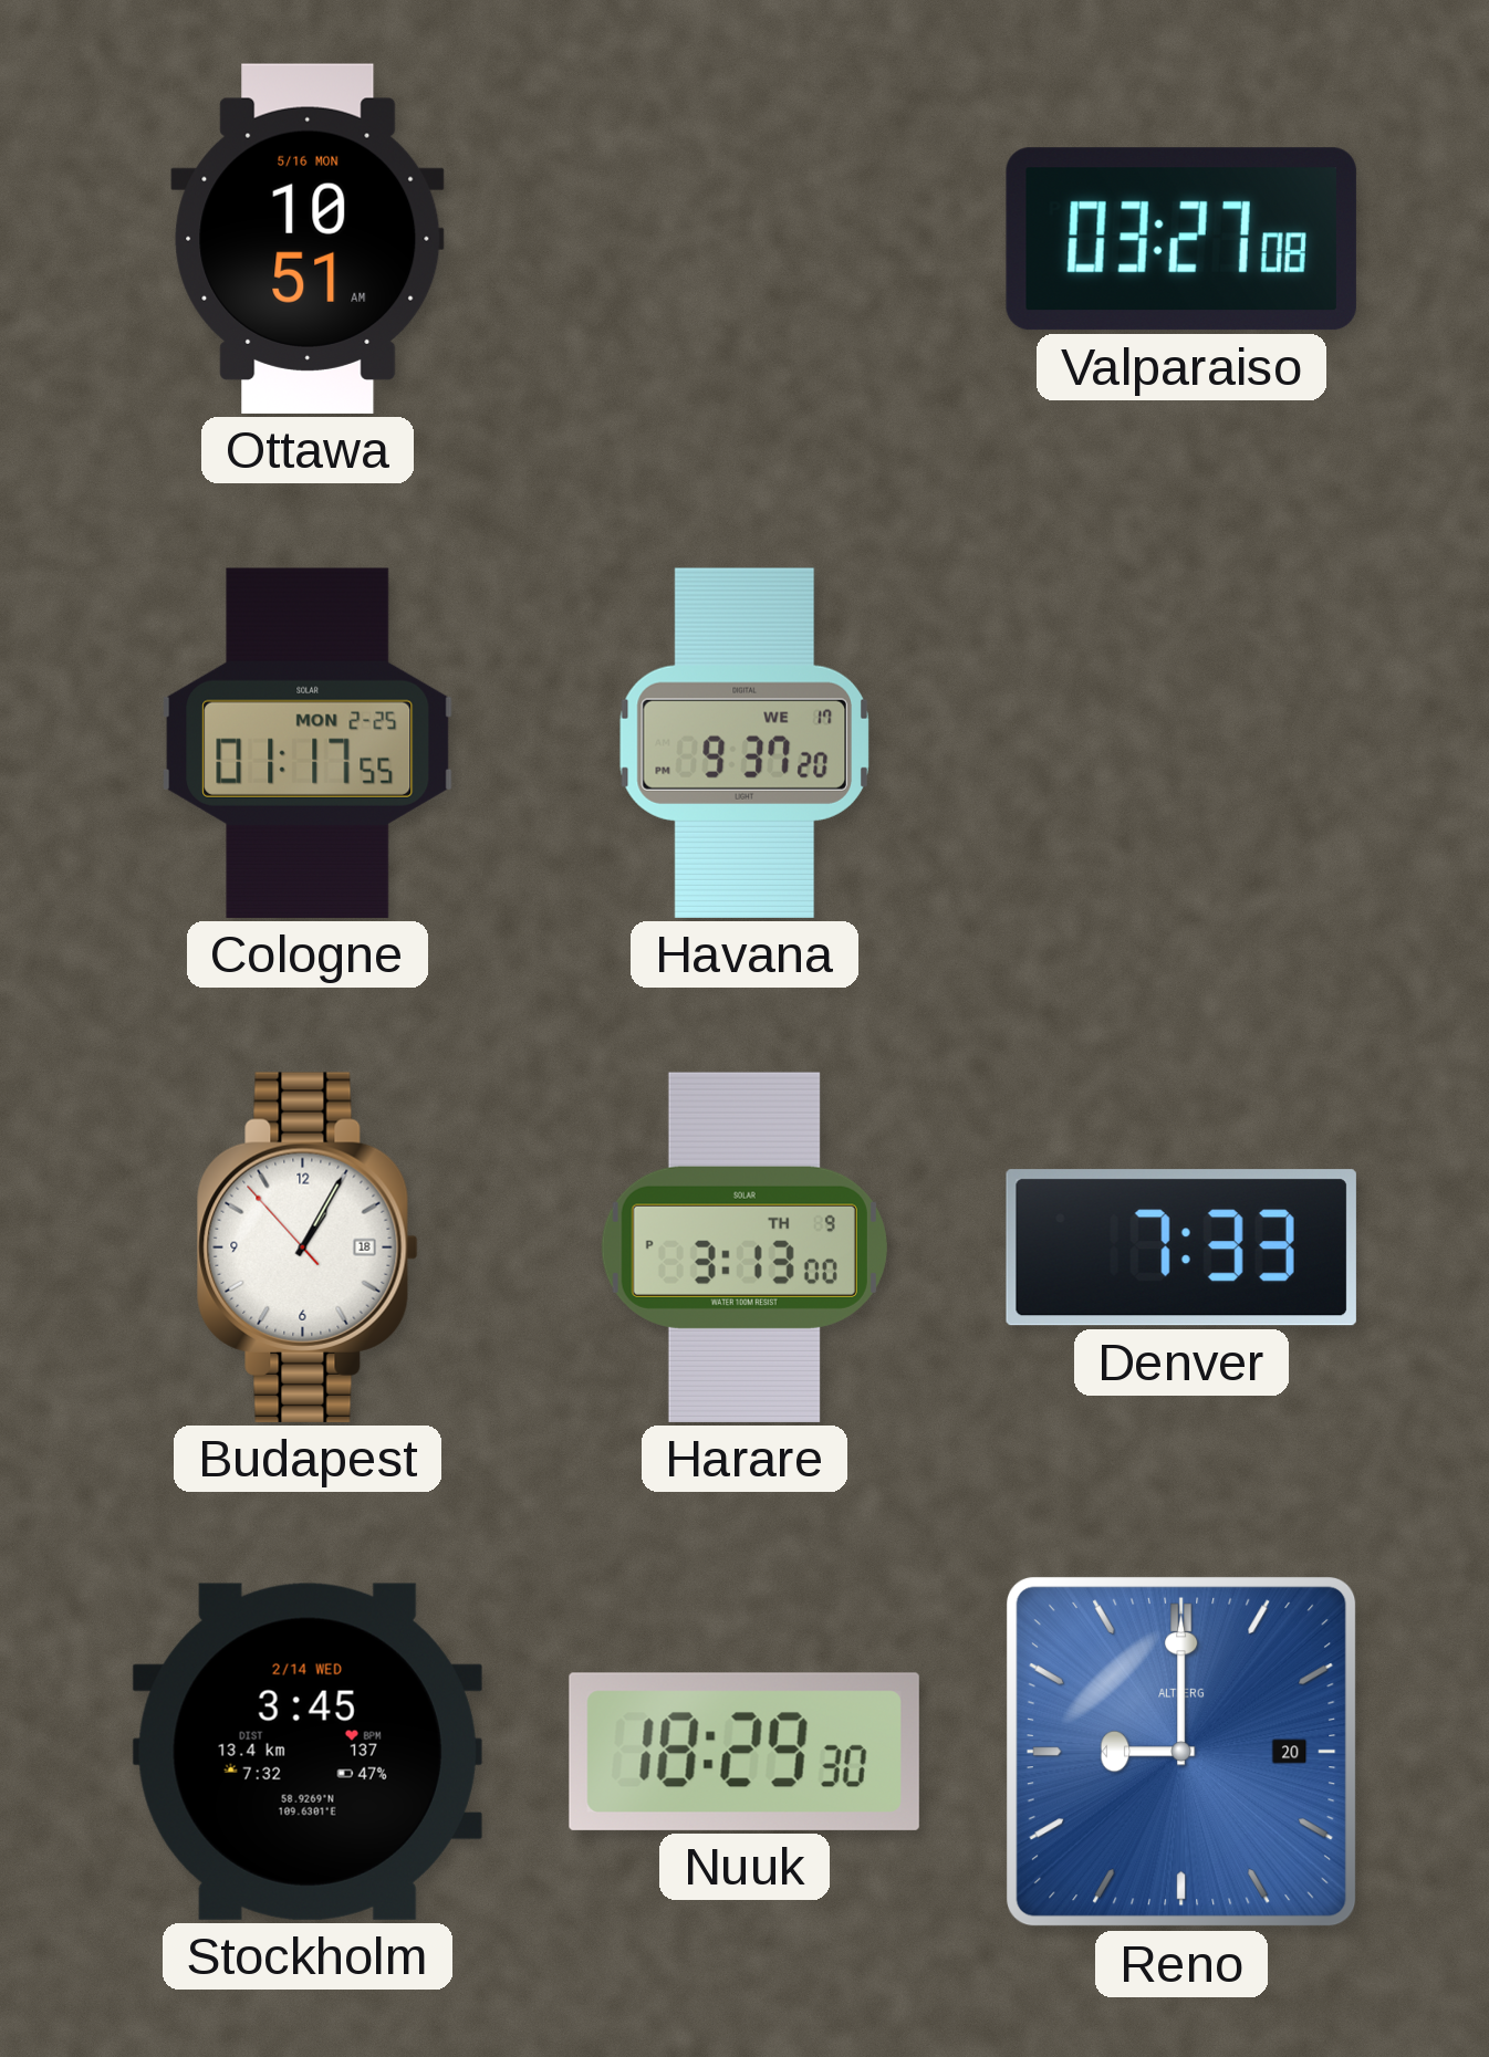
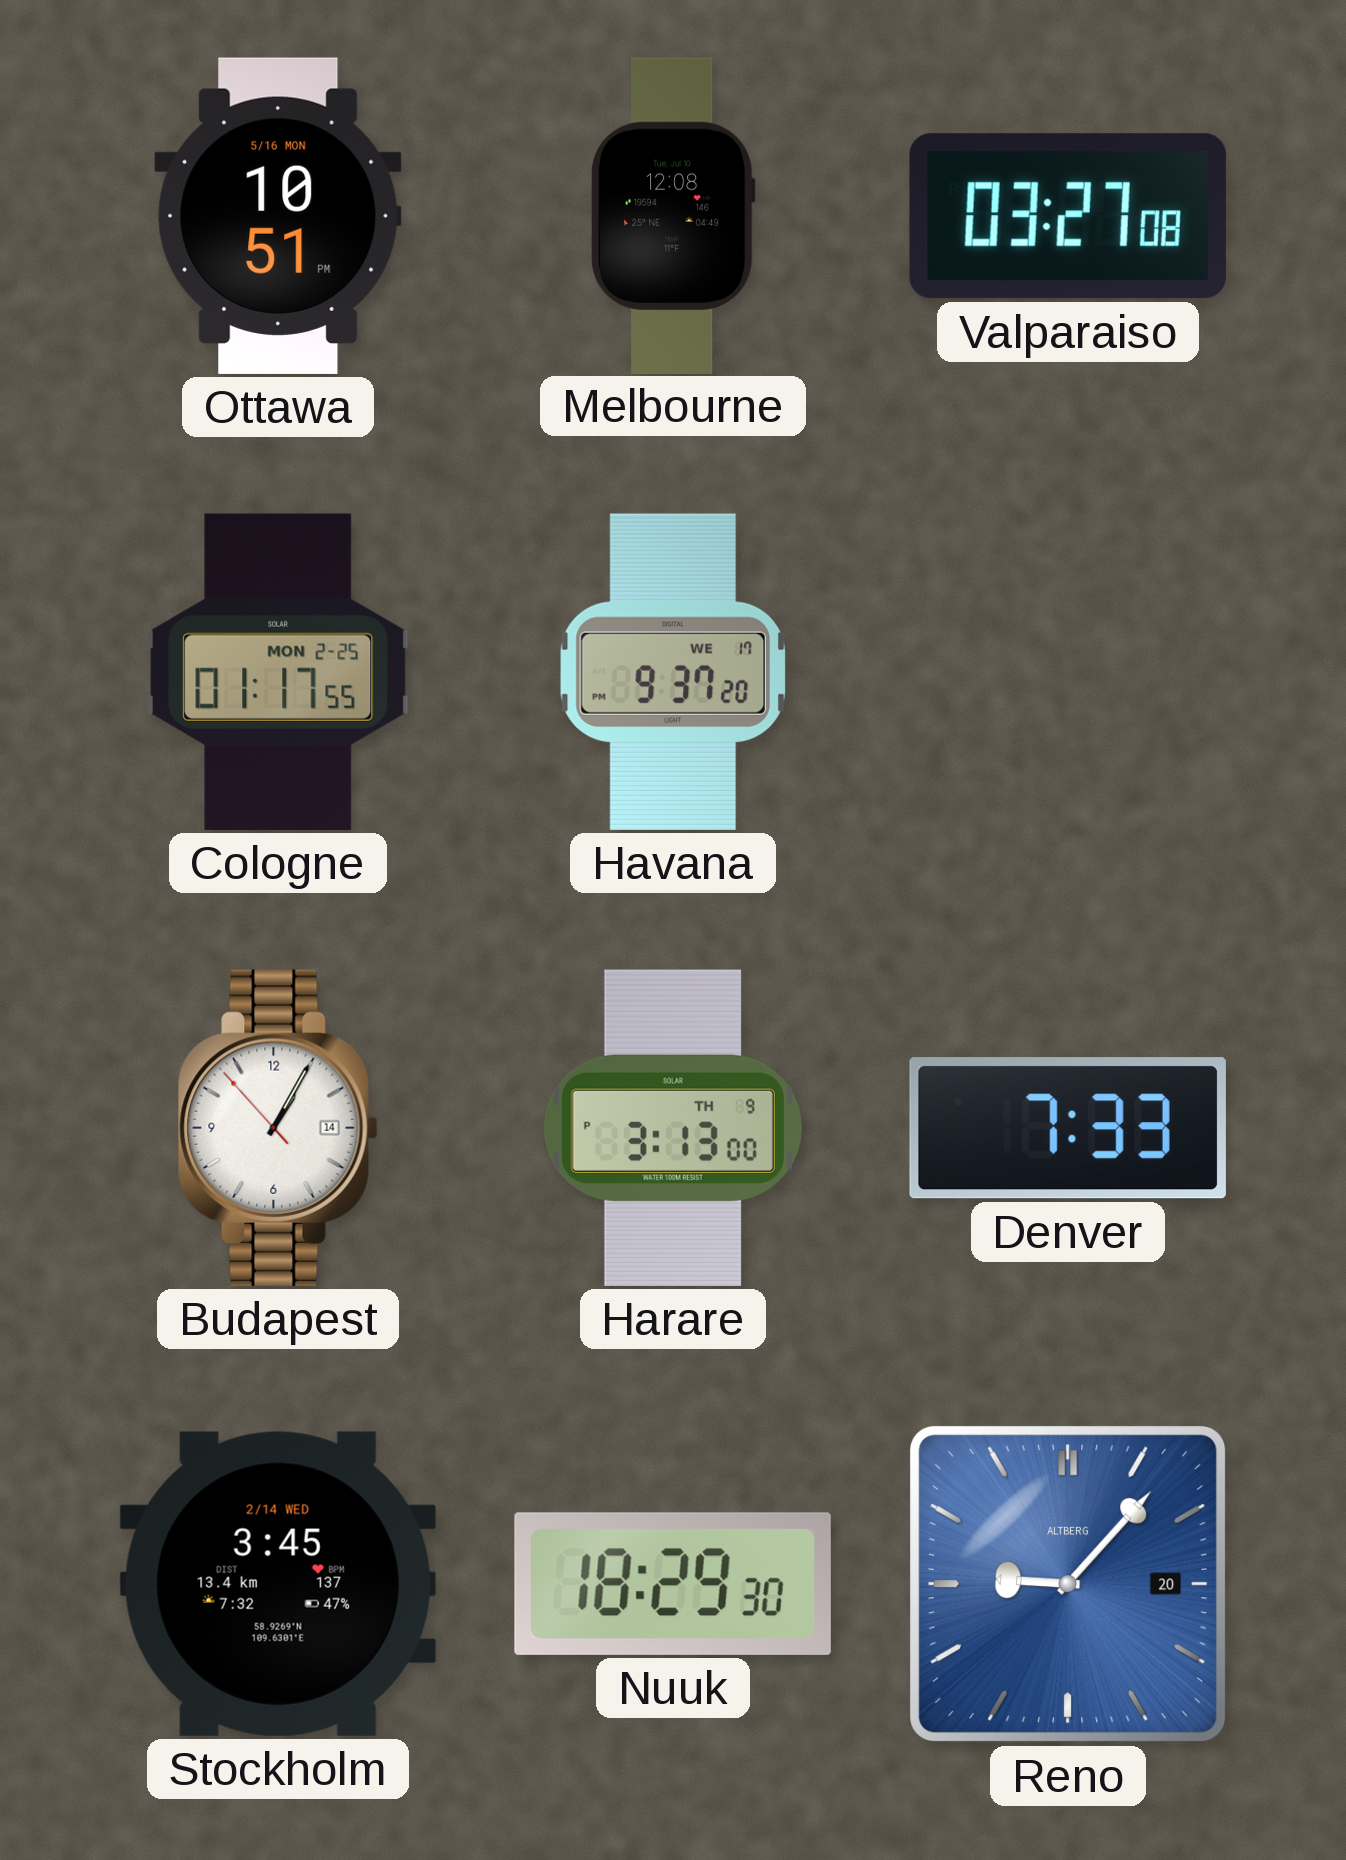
Ottawa: 10:51 AM -> 10:51 PM
Melbourne: none -> 12:08
Budapest date: 18 -> 14
Reno: 9:00 -> 9:07
